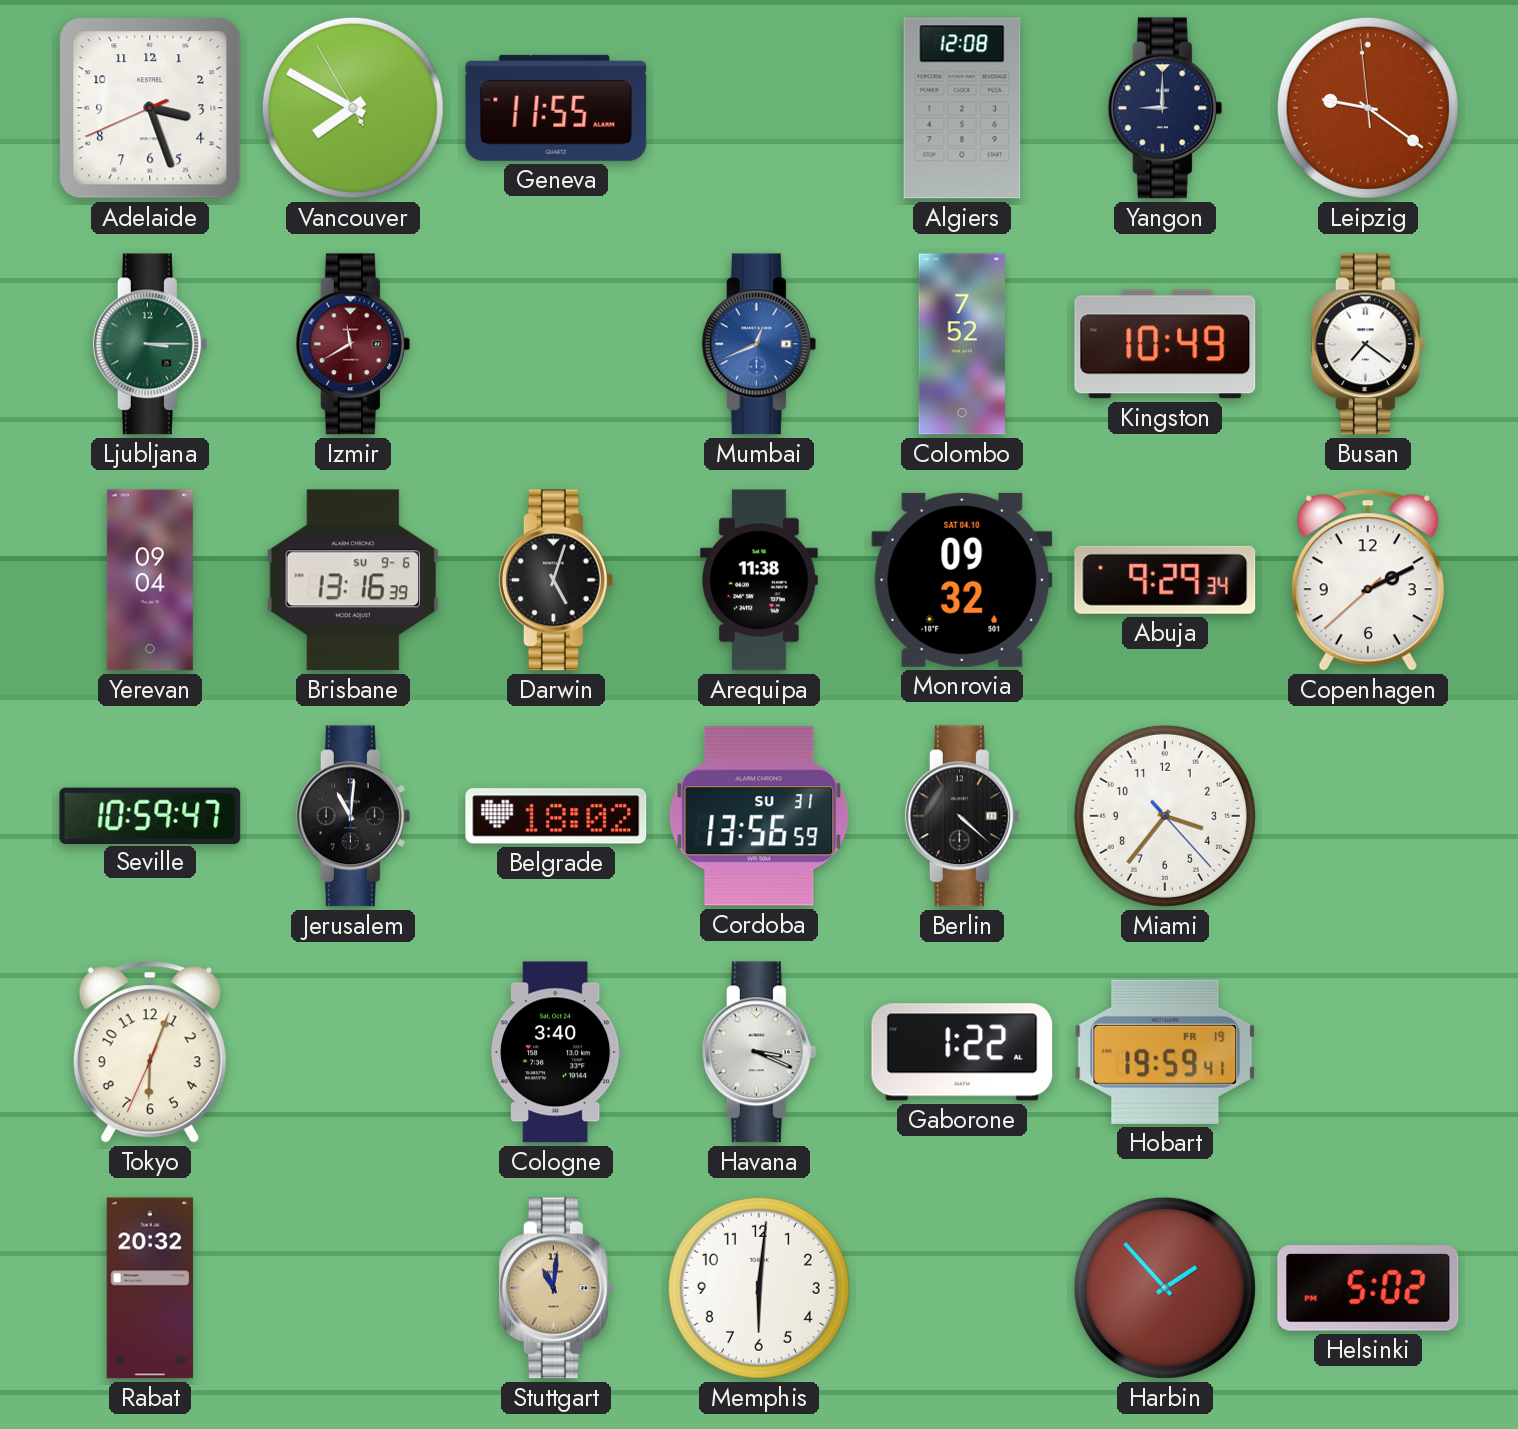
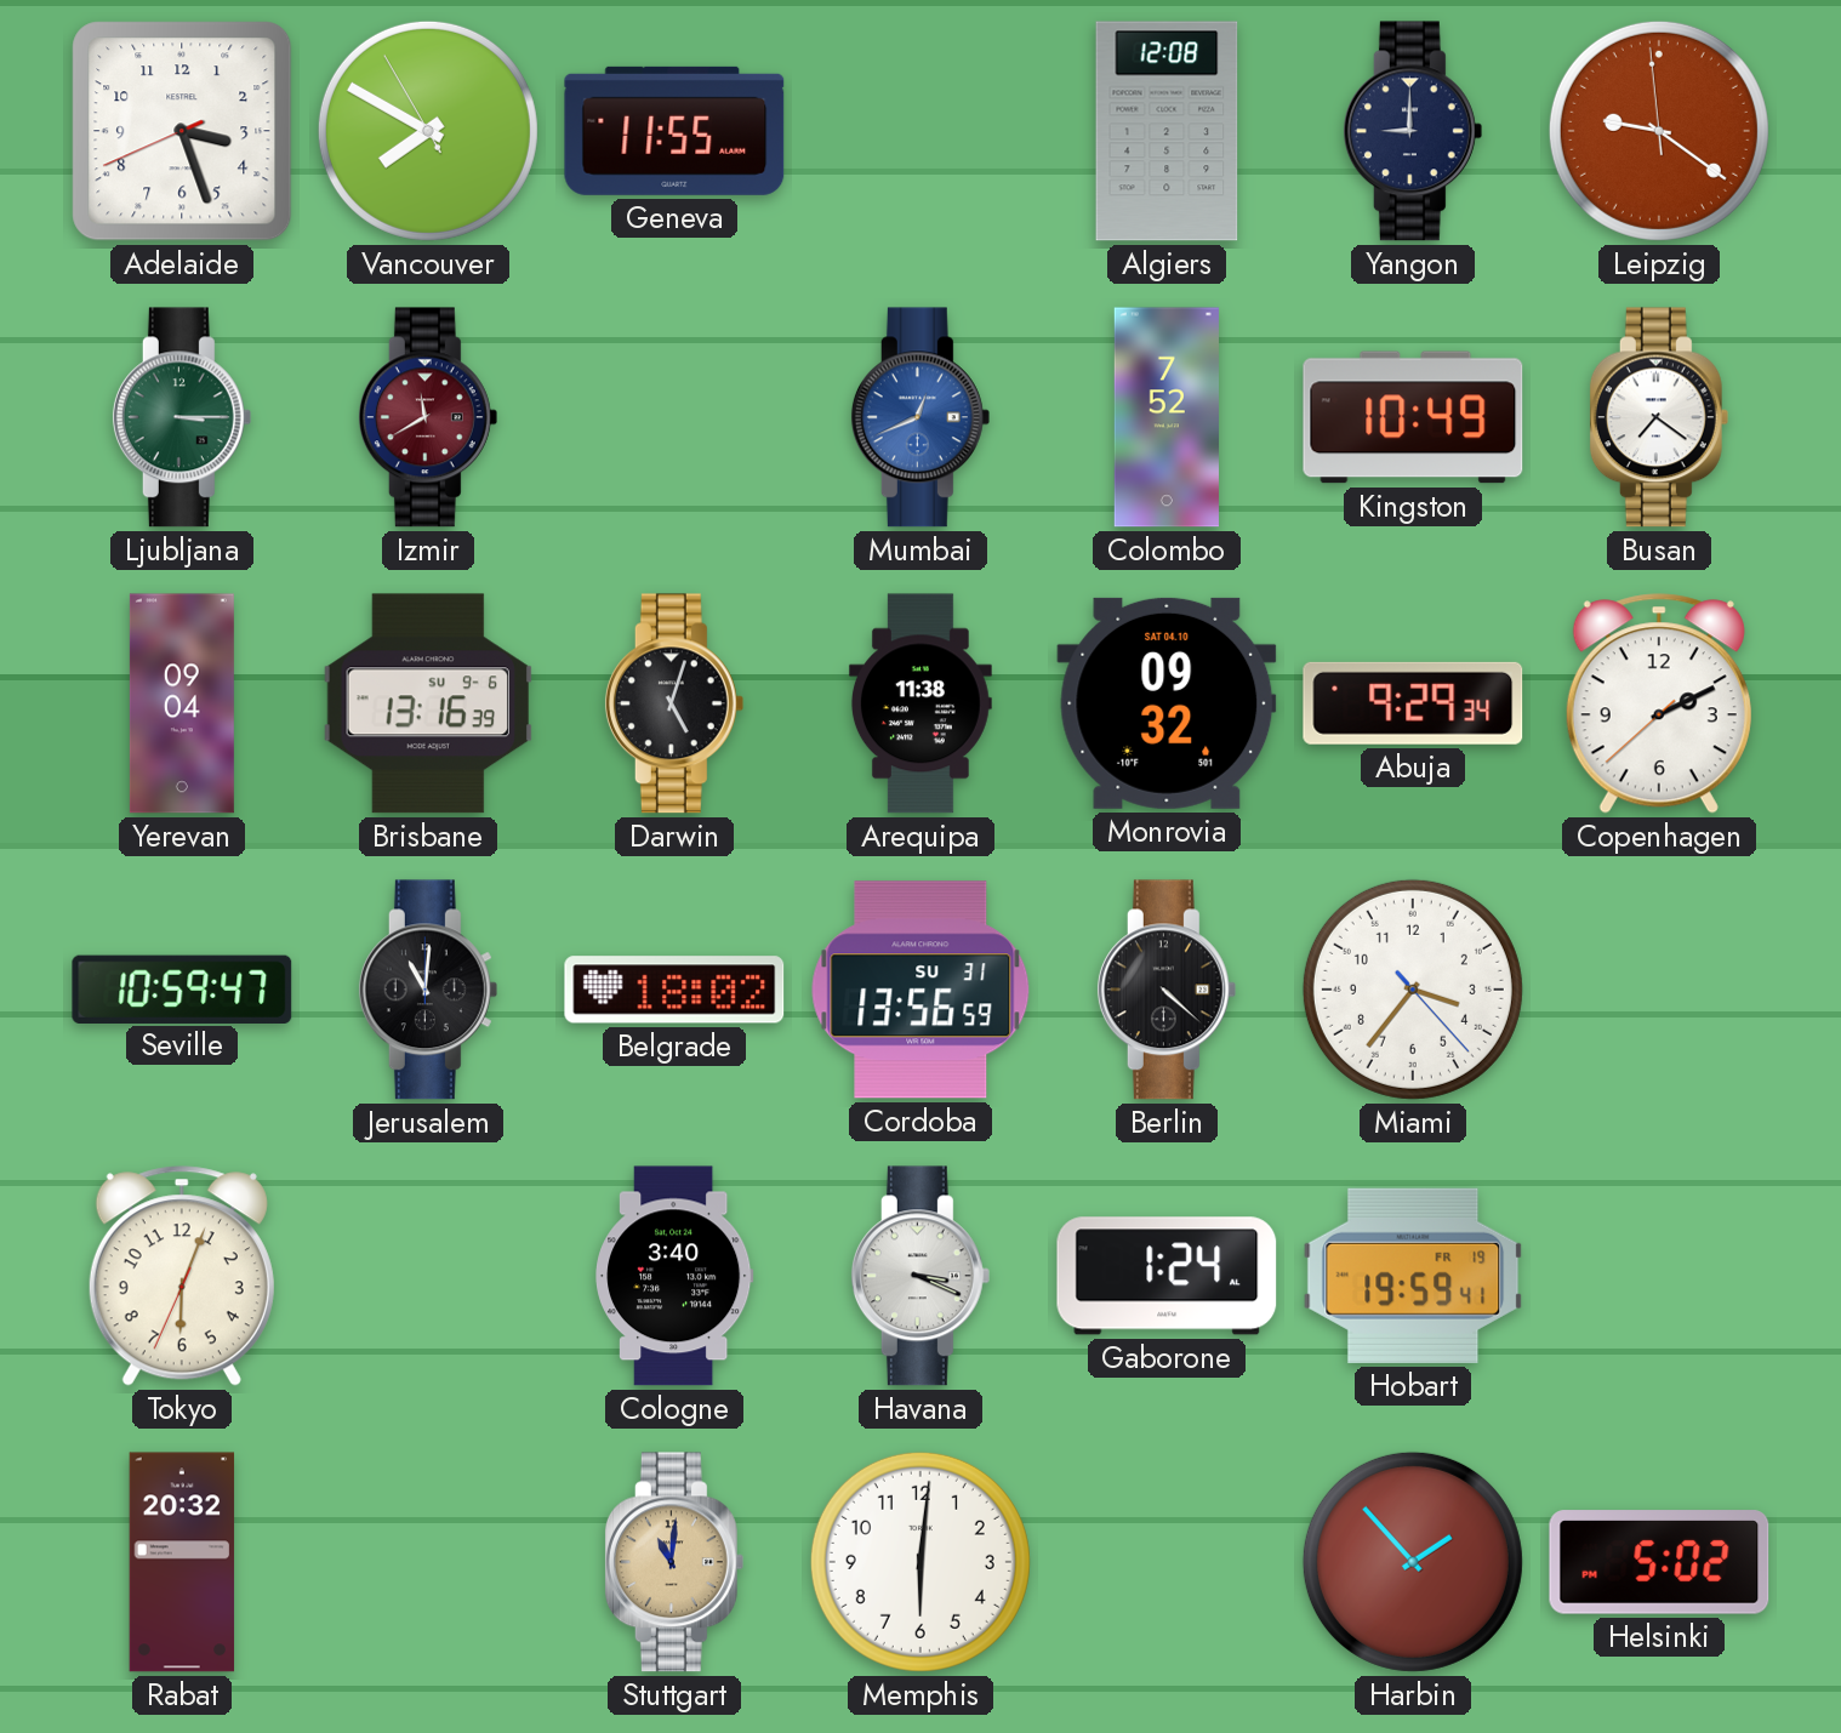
Gaborone: 1:22 -> 1:24
